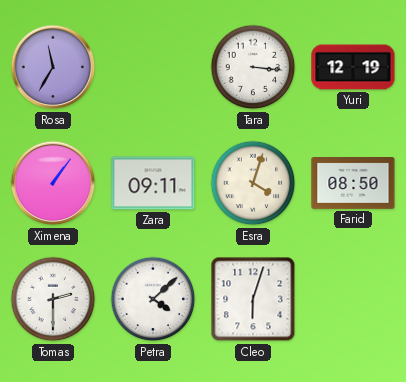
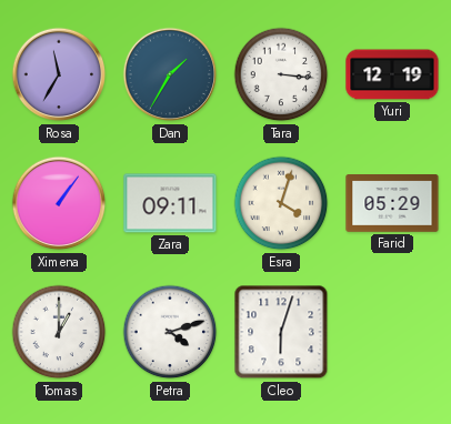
Dan: none -> 1:35
Farid: 08:50 -> 05:29
Tomas: 2:30 -> 1:00
Petra: 4:08 -> 4:12
